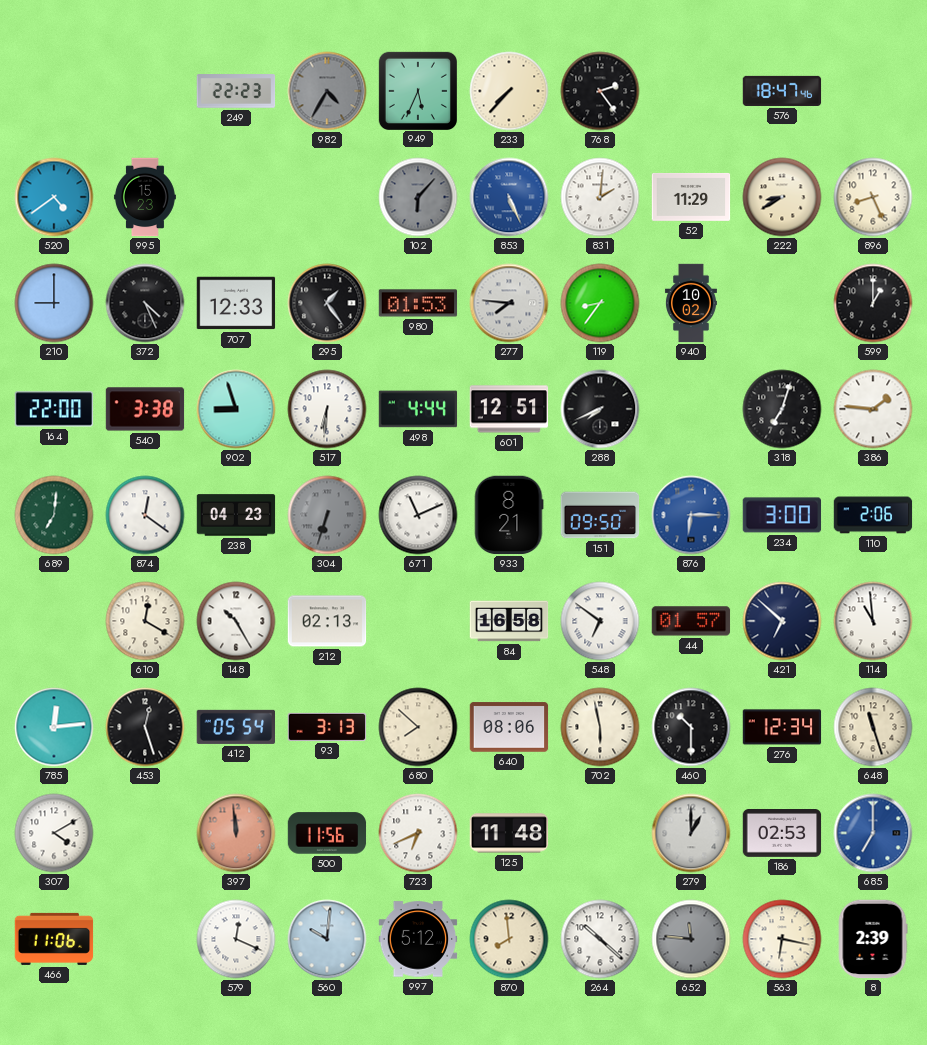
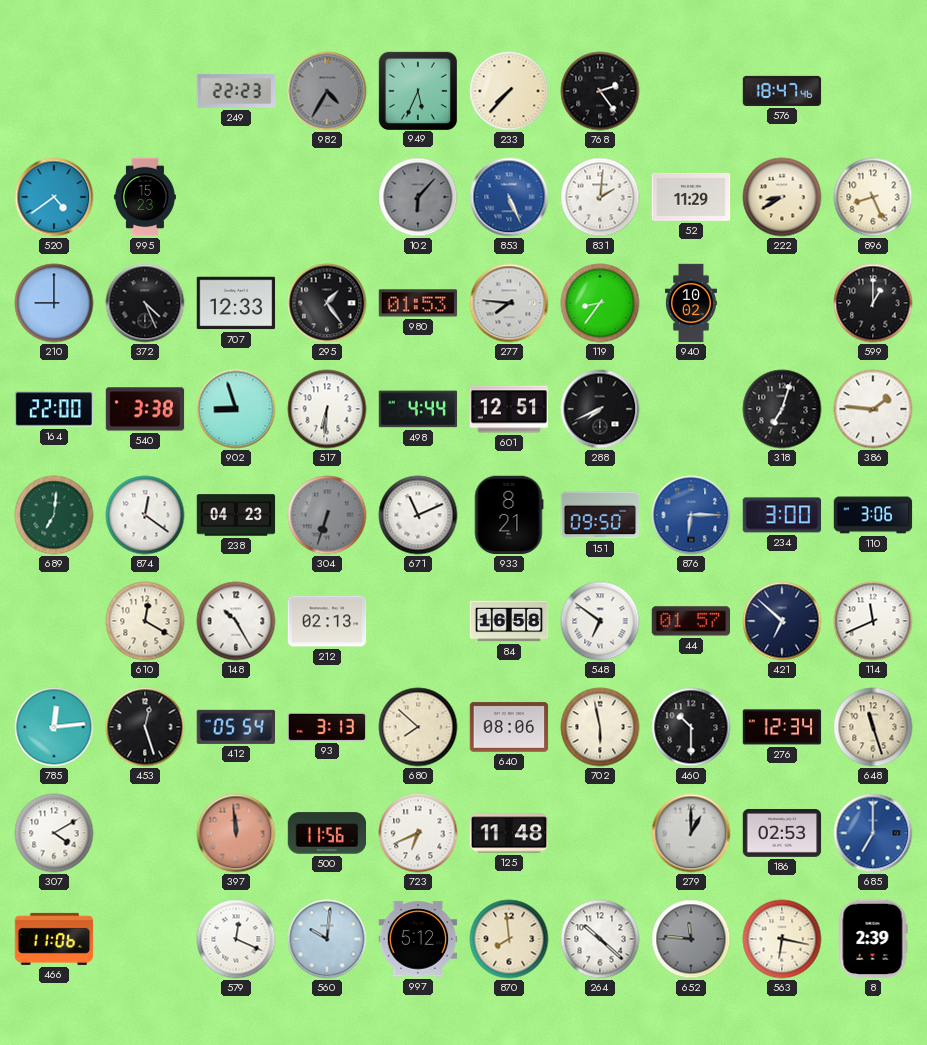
110: 2:06 -> 3:06
114: 10:59 -> 11:41
